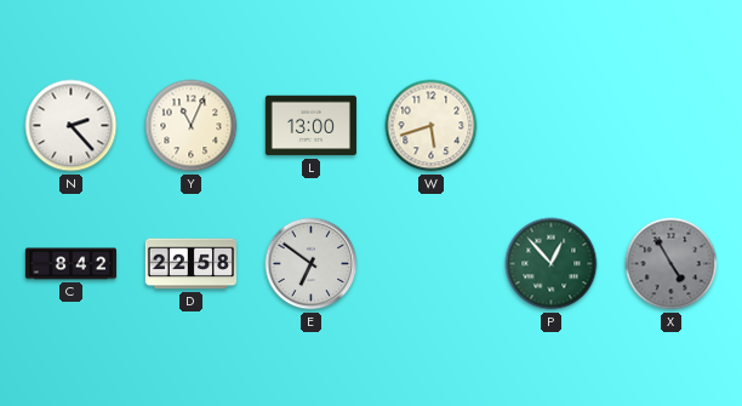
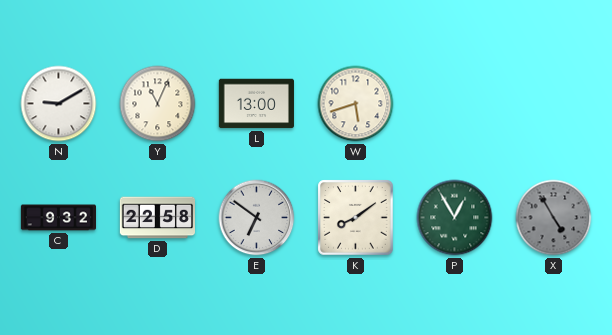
N: 2:23 -> 9:10
C: 8:42 -> 9:32
K: none -> 8:09
P: 12:53 -> 12:55
